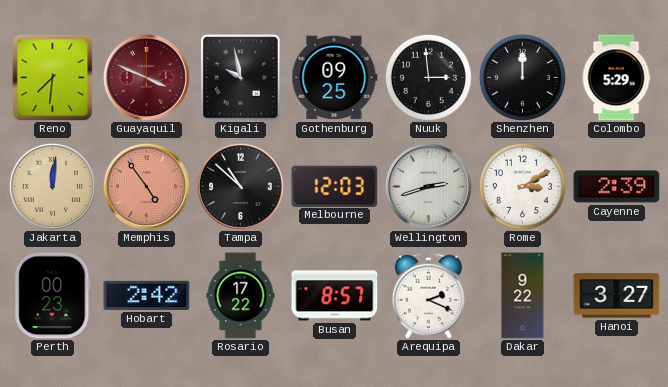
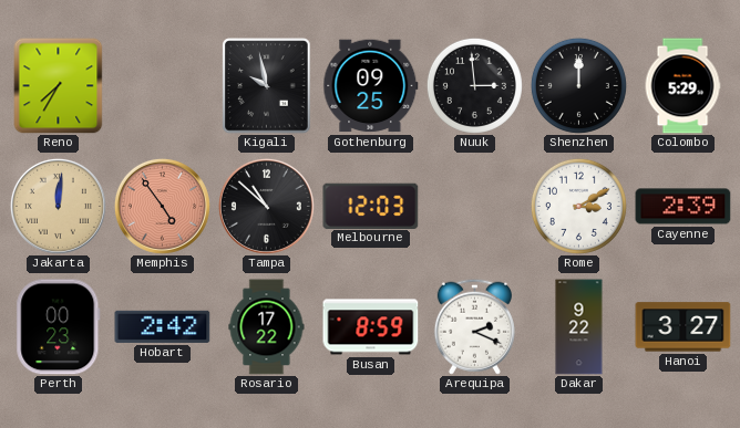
Reno: 7:31 -> 7:35
Guayaquil: 3:49 -> none
Wellington: 2:42 -> none
Busan: 8:57 -> 8:59
